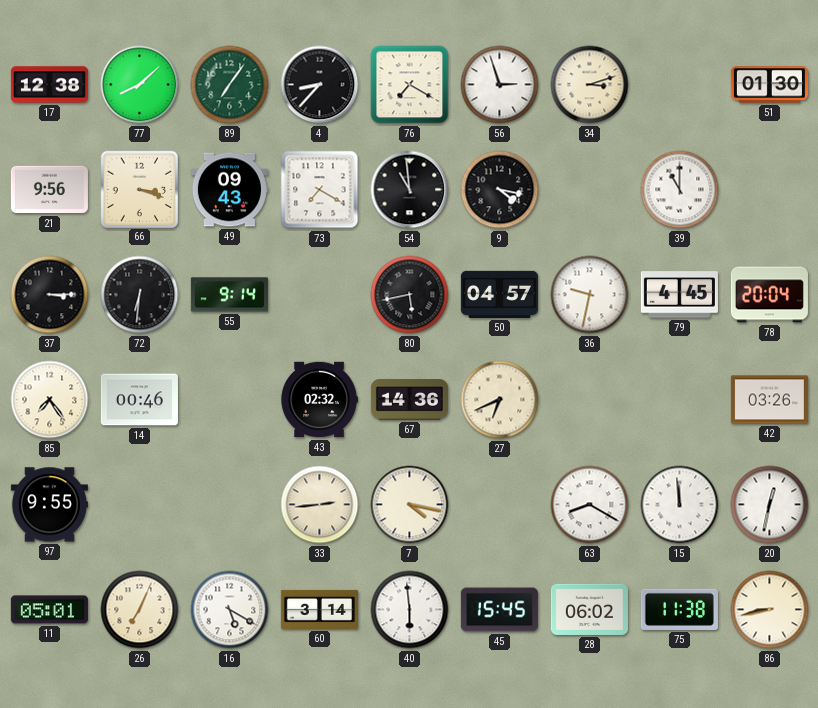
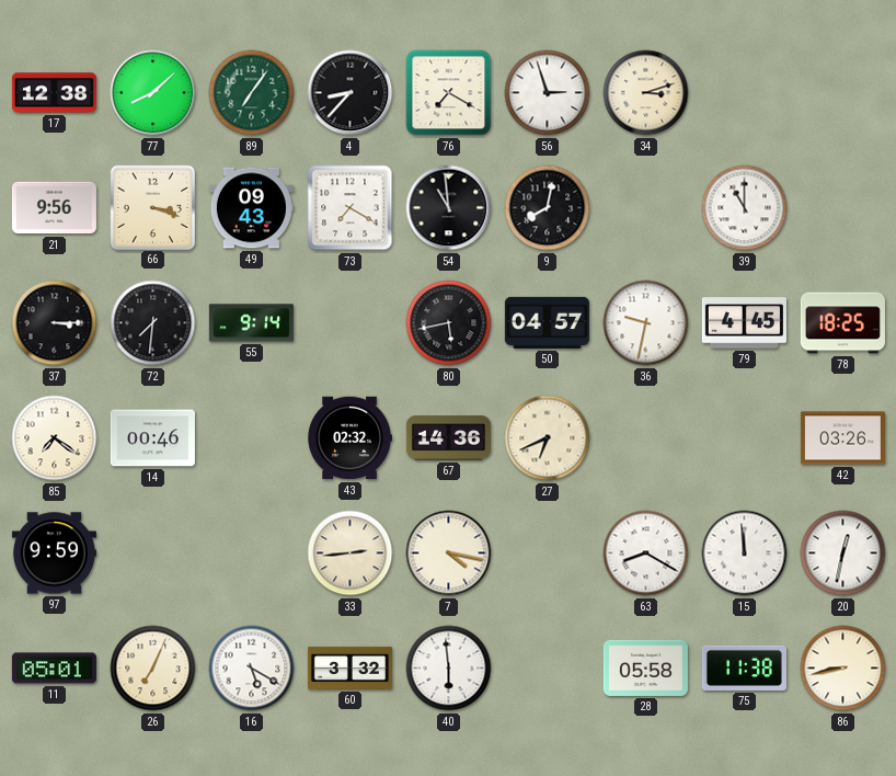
51: 01:30 -> none
9: 4:17 -> 8:02
72: 6:31 -> 7:31
78: 20:04 -> 18:25
85: 7:24 -> 7:21
97: 9:55 -> 9:59
60: 3:14 -> 3:32
45: 15:45 -> none
28: 06:02 -> 05:58
